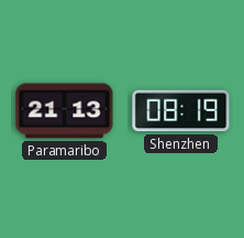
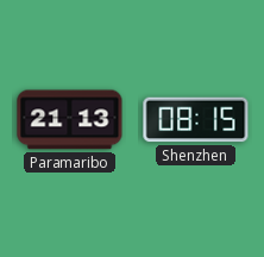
Shenzhen: 08:19 -> 08:15
